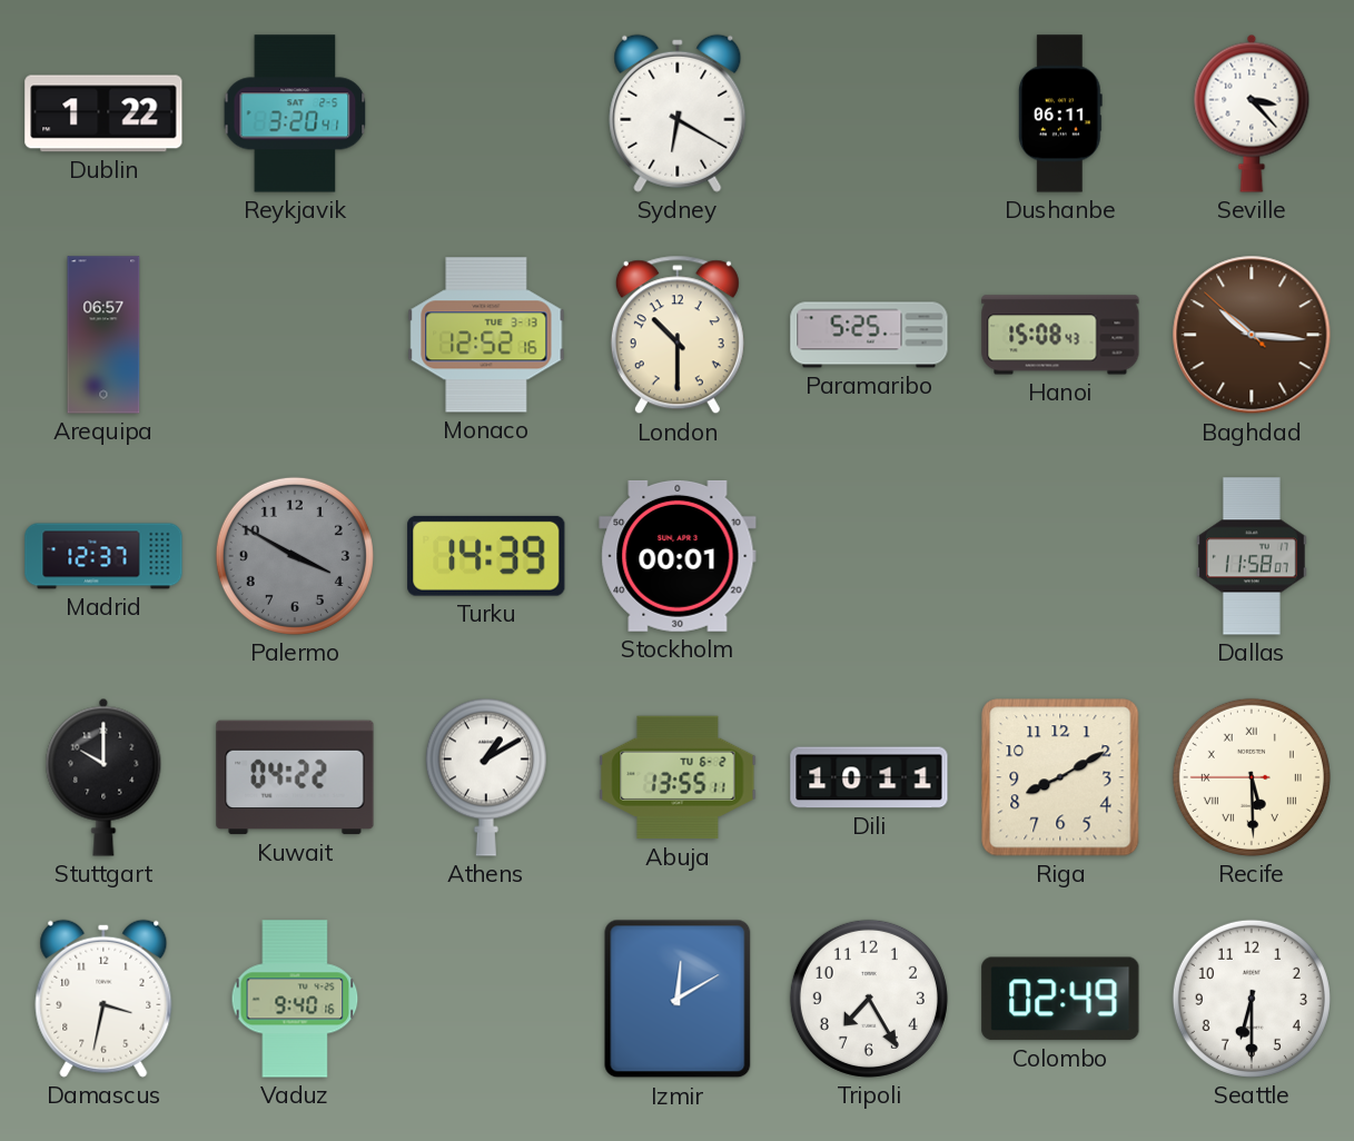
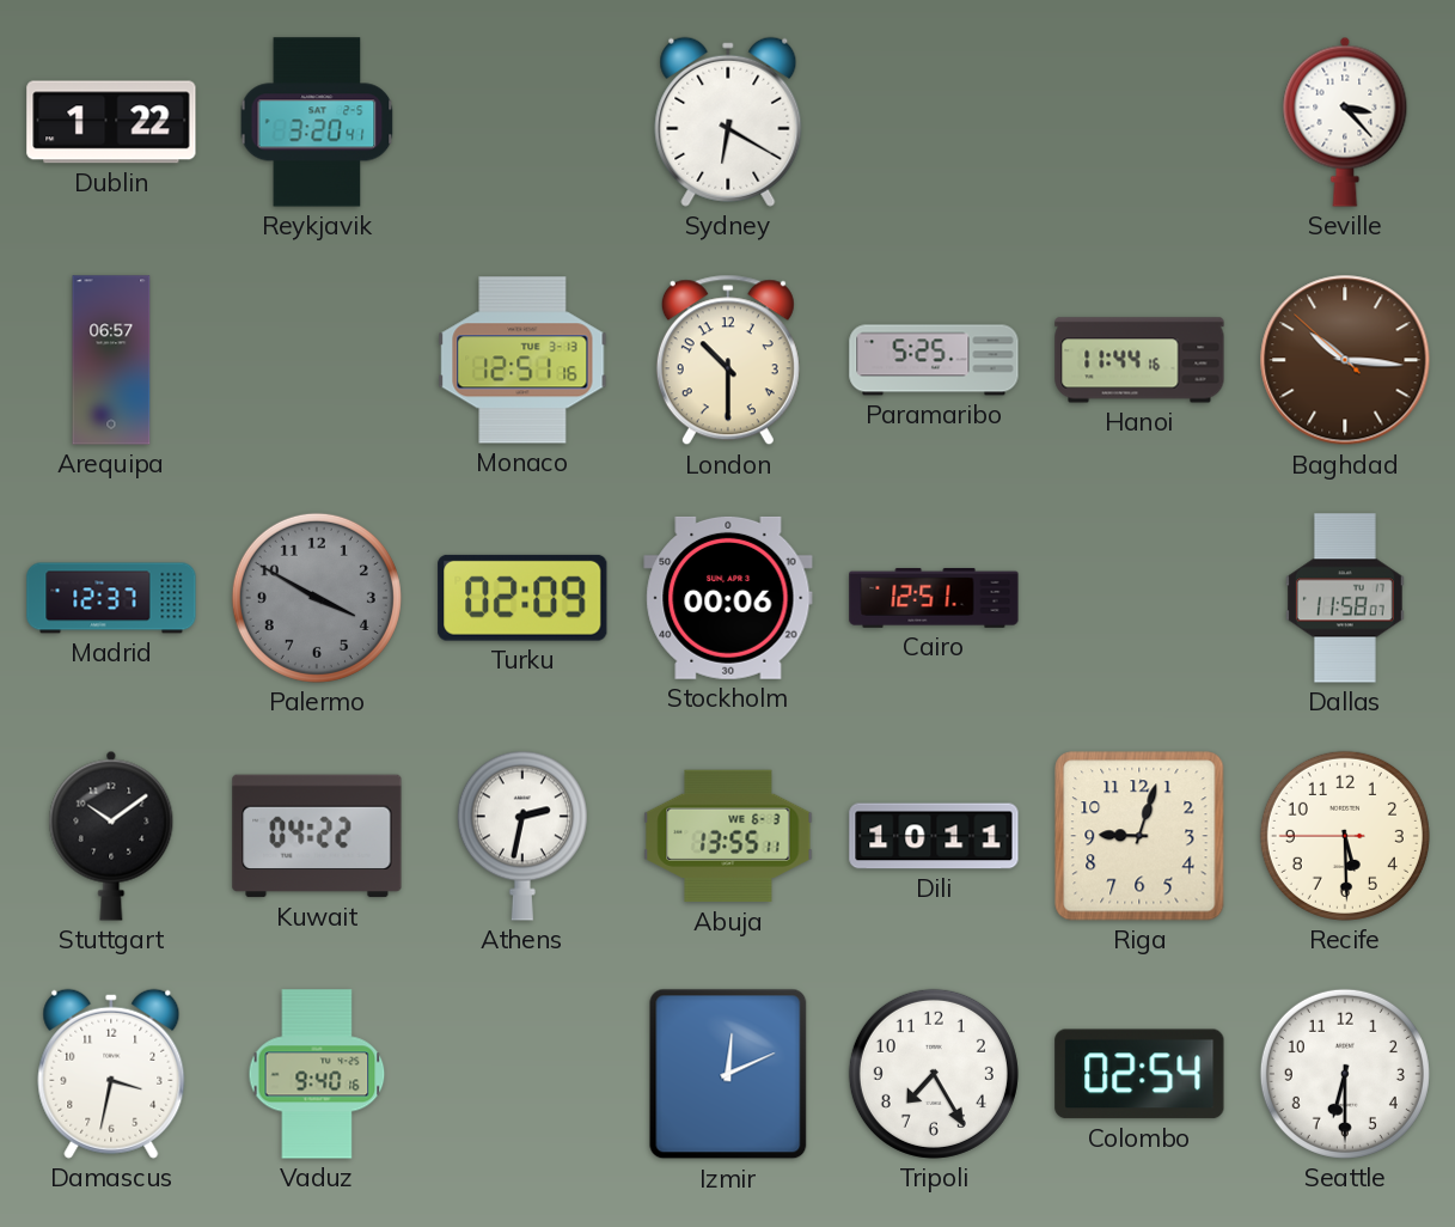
Dushanbe: 06:11 -> none
Monaco: 12:52 -> 12:51
Hanoi: 15:08 -> 11:44
Turku: 14:39 -> 02:09
Stockholm: 00:01 -> 00:06
Cairo: none -> 12:51
Stuttgart: 10:00 -> 10:09
Athens: 1:10 -> 2:32
Abuja date: TU 6-2 -> WE 6-3
Riga: 8:10 -> 9:03
Recife numerals: Roman -> Arabic
Izmir: 12:10 -> 12:11
Colombo: 02:49 -> 02:54
